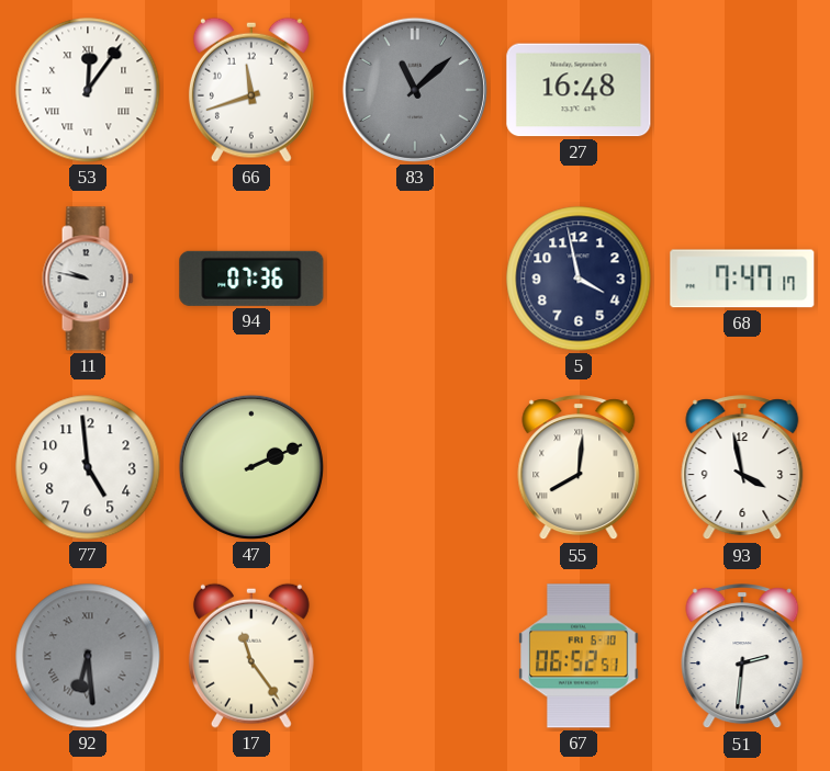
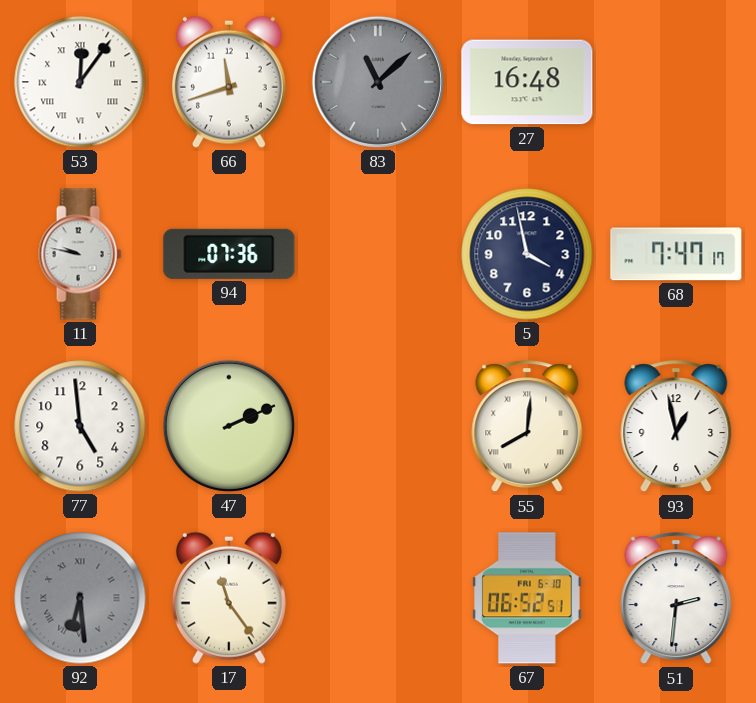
93: 3:58 -> 12:58
